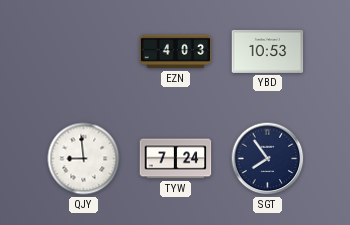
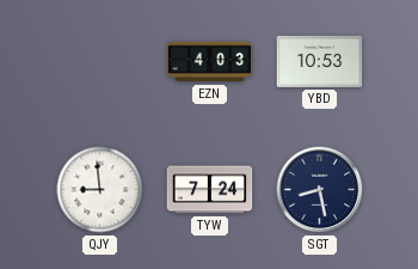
SGT: 7:54 -> 8:28
